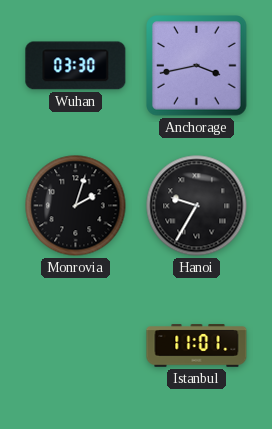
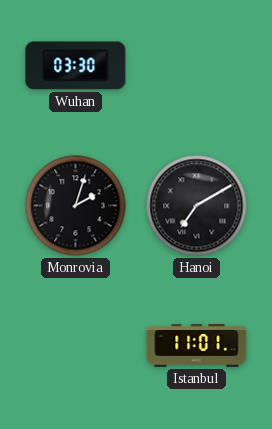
Anchorage: 3:43 -> none
Hanoi: 9:35 -> 7:10
